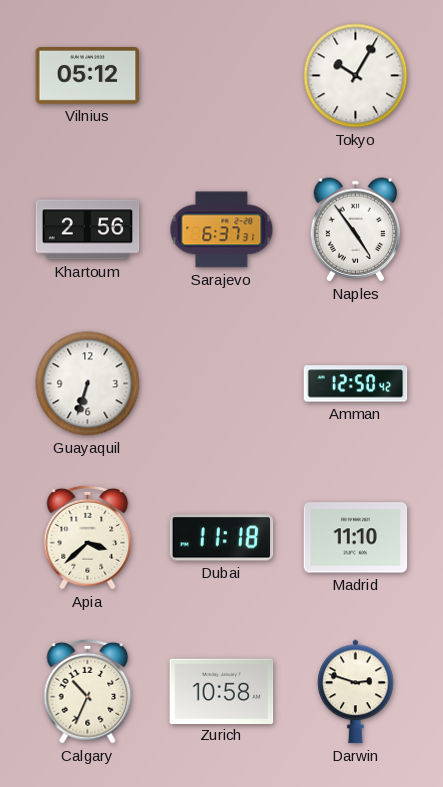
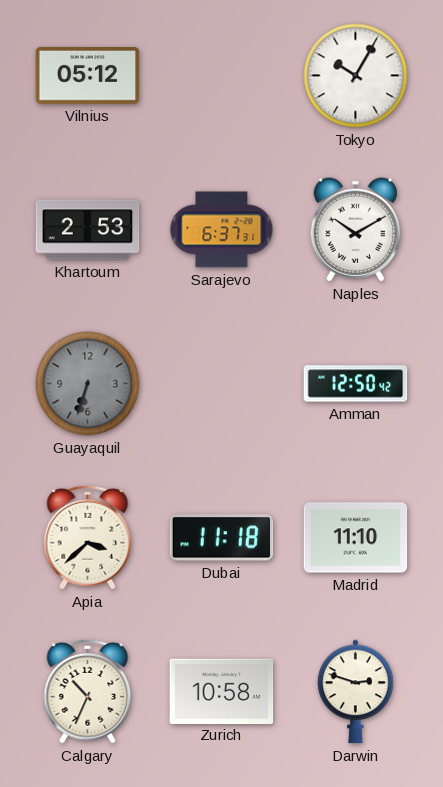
Khartoum: 2:56 -> 2:53
Naples: 4:54 -> 10:10
Guayaquil dial: white -> grey
